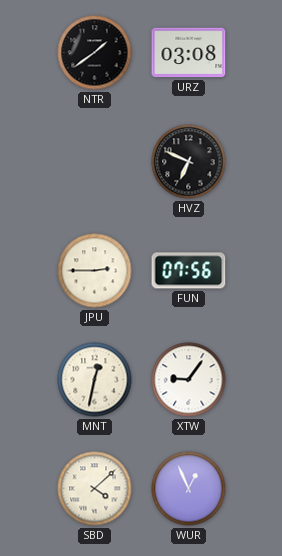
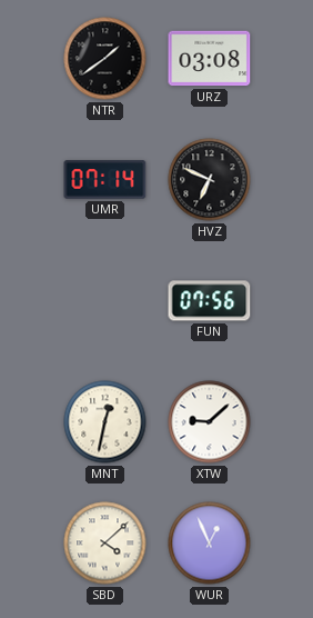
UMR: none -> 07:14
JPU: 2:45 -> none
XTW: 9:06 -> 9:08
